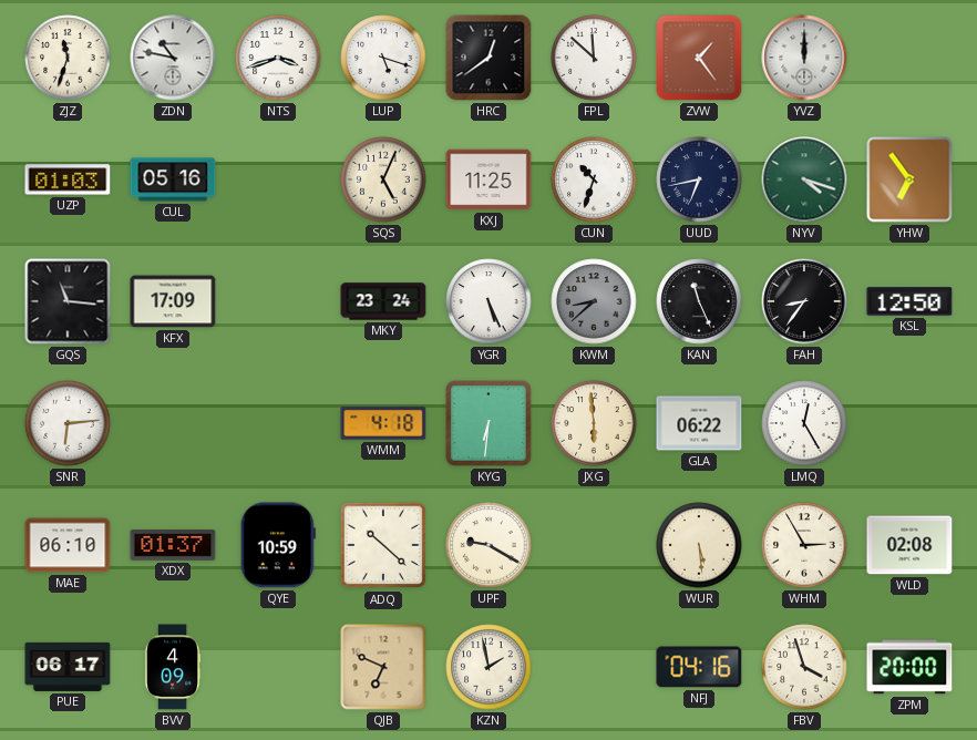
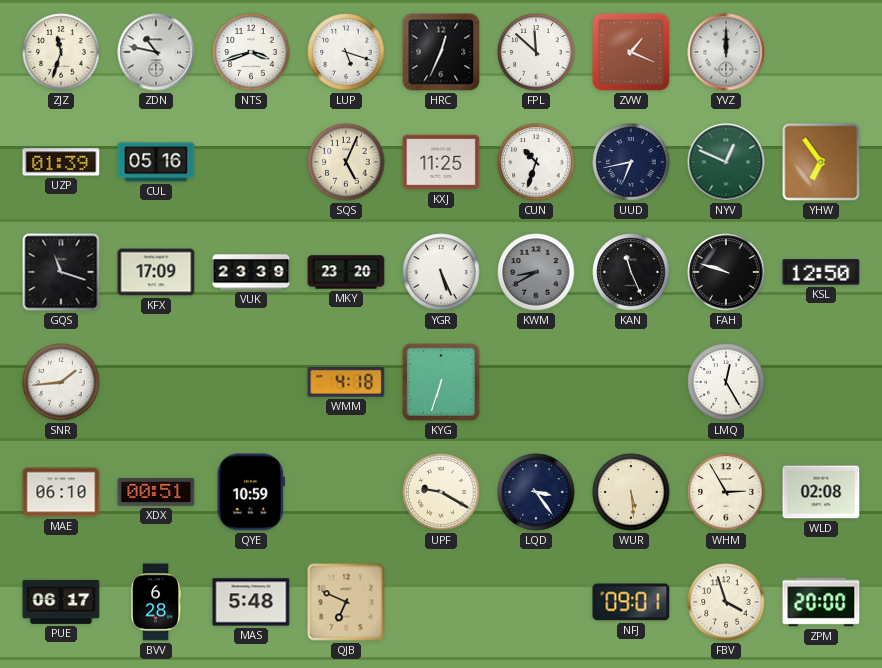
HRC: 12:39 -> 12:34
ZVW: 1:24 -> 1:19
UZP: 01:03 -> 01:39
NYV: 4:18 -> 12:49
GQS: 11:16 -> 11:18
VUK: none -> 23:39
MKY: 23:24 -> 23:20
KWM: 8:38 -> 8:40
FAH: 8:36 -> 9:48
SNR: 6:14 -> 1:44
KYG: 6:31 -> 6:33
JXG: 5:59 -> none
GLA: 06:22 -> none
XDX: 01:37 -> 00:51
ADQ: 10:22 -> none
LQD: none -> 3:24
BVV: 4:09 -> 6:28
MAS: none -> 5:48
KZN: 1:58 -> none
NFJ: 04:16 -> 09:01
